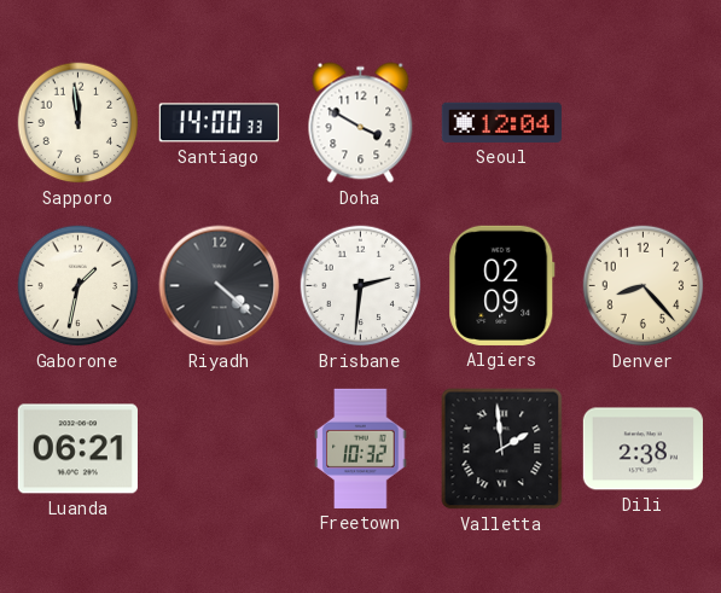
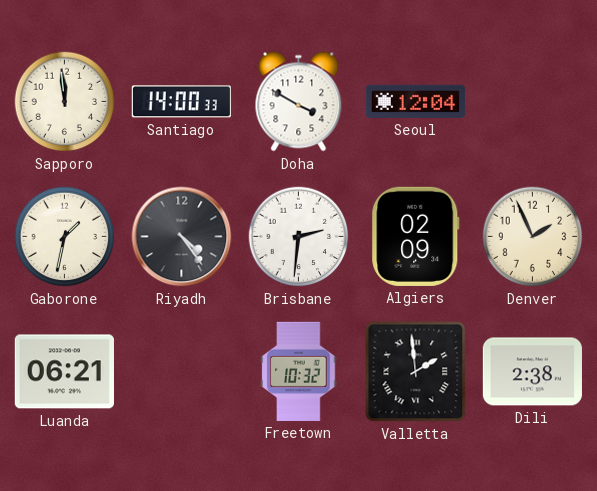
Riyadh: 4:22 -> 4:24
Denver: 8:23 -> 1:56
